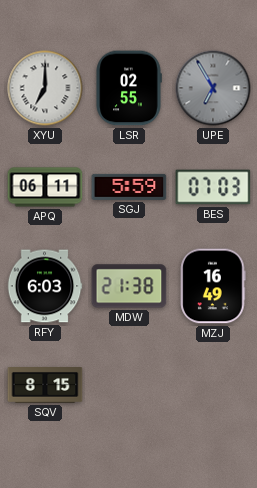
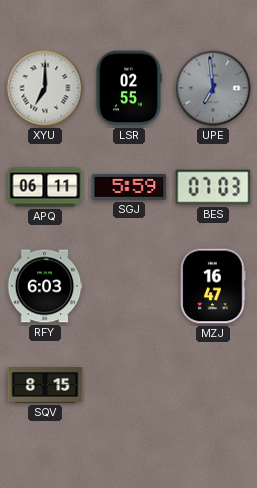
UPE: 6:55 -> 6:59
MDW: 21:38 -> none
MZJ: 16:49 -> 16:47
